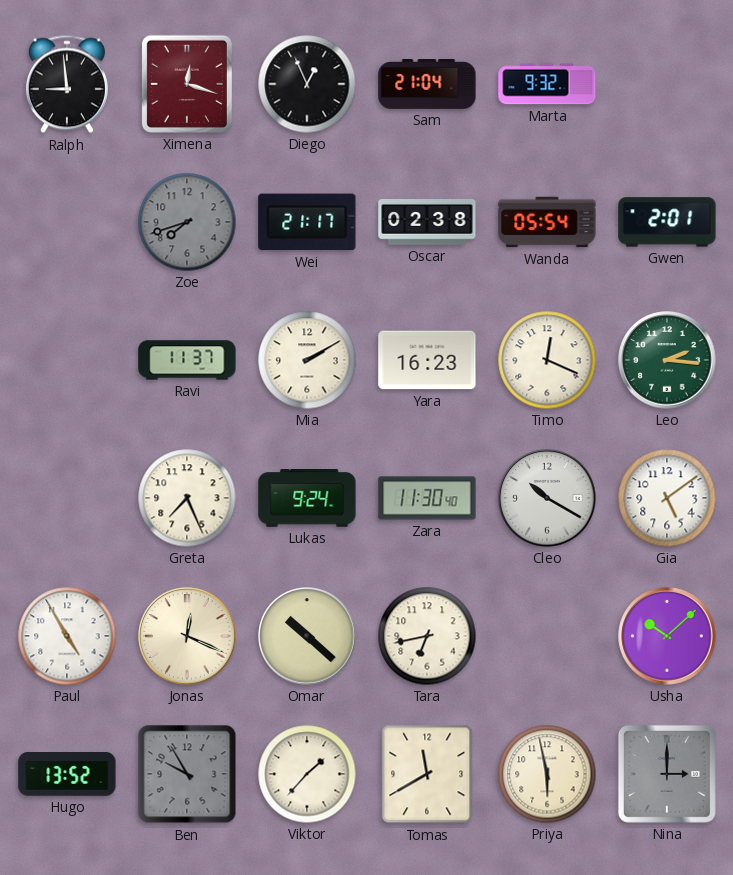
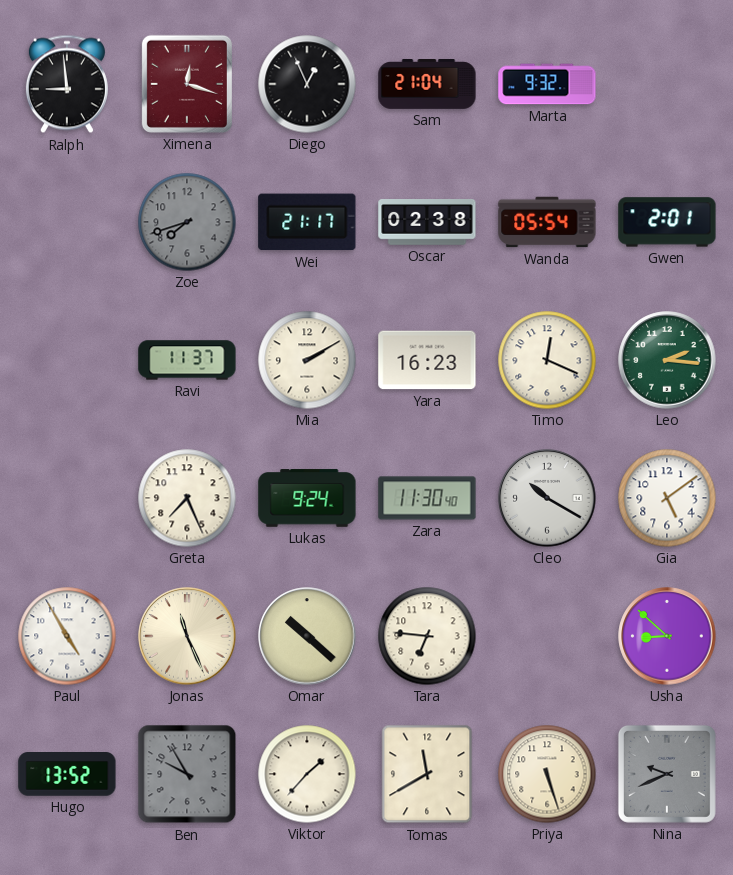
Jonas: 12:19 -> 11:26
Tara: 6:43 -> 6:46
Usha: 10:08 -> 8:52
Priya: 5:58 -> 5:27
Nina: 3:00 -> 9:41
